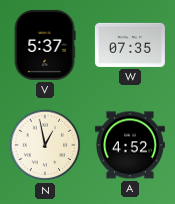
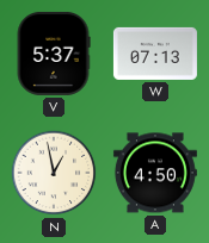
W: 07:35 -> 07:13
A: 4:52 -> 4:50
